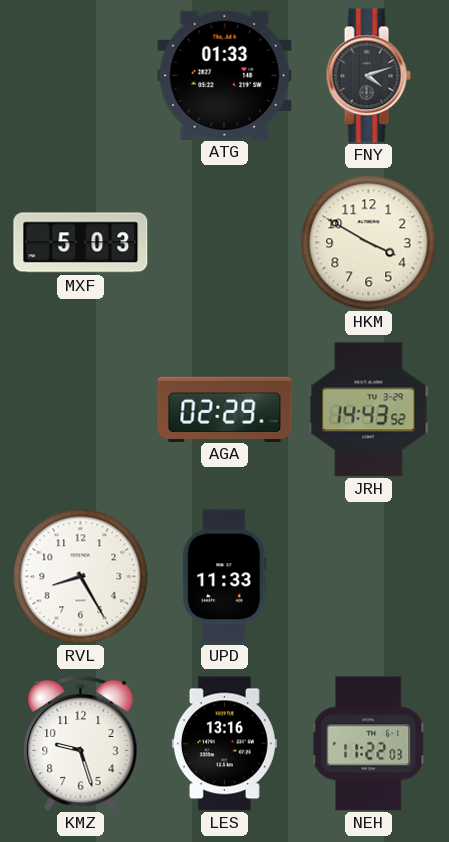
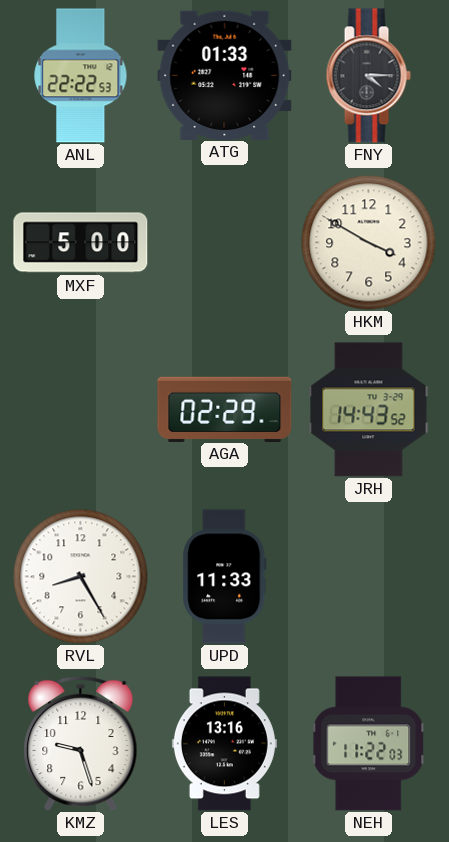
ANL: none -> 22:22
FNY: 4:12 -> 4:15
MXF: 5:03 -> 5:00
